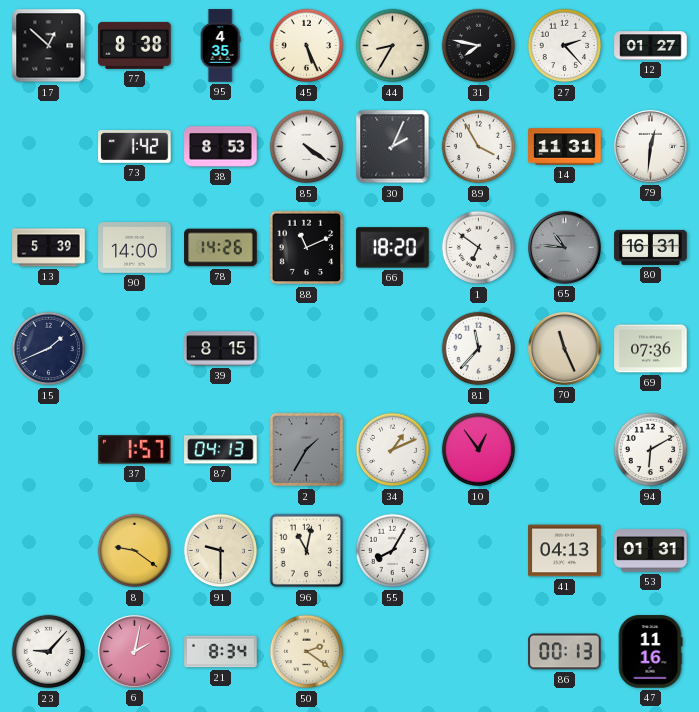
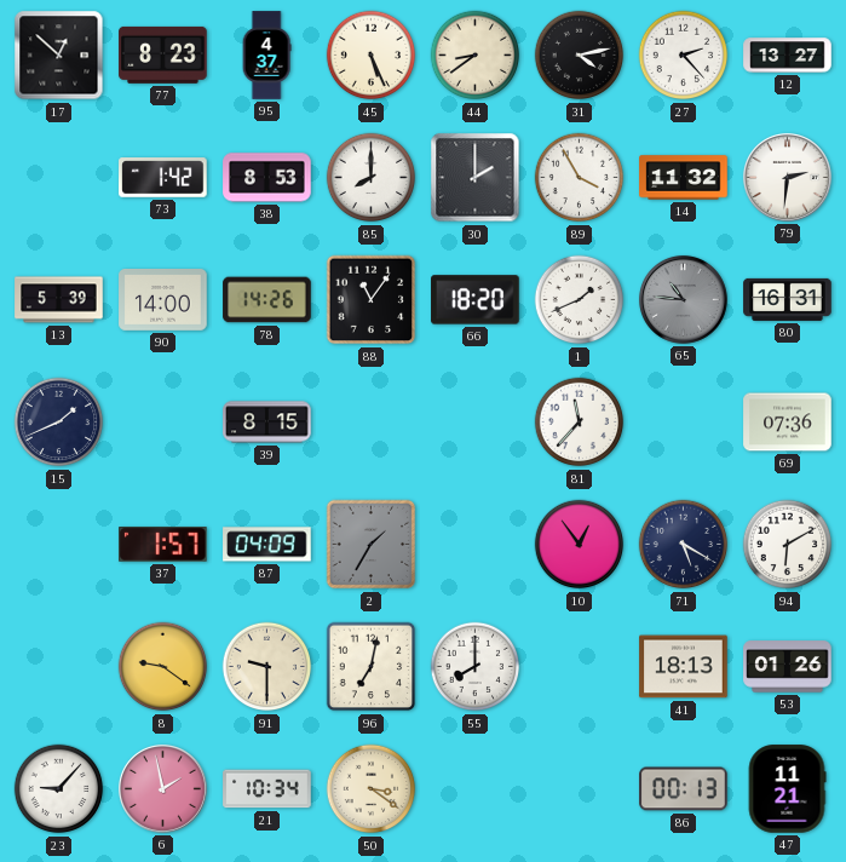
77: 8:38 -> 8:23
95: 4:35 -> 4:37
44: 8:35 -> 8:39
31: 7:47 -> 4:13
12: 01:27 -> 13:27
85: 4:21 -> 8:00
30: 2:04 -> 2:00
14: 11:31 -> 11:32
79: 12:31 -> 2:31
88: 11:11 -> 11:06
1: 6:51 -> 1:41
70: 11:26 -> none
87: 04:13 -> 04:09
34: 1:11 -> none
71: none -> 5:20
96: 11:02 -> 7:02
55: 8:05 -> 8:00
41: 04:13 -> 18:13
53: 01:31 -> 01:26
6: 2:02 -> 1:58
21: 8:34 -> 10:34
50: 2:21 -> 3:21
47: 11:16 -> 11:21
